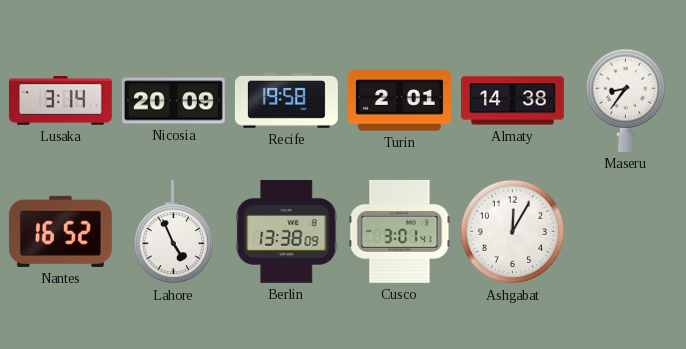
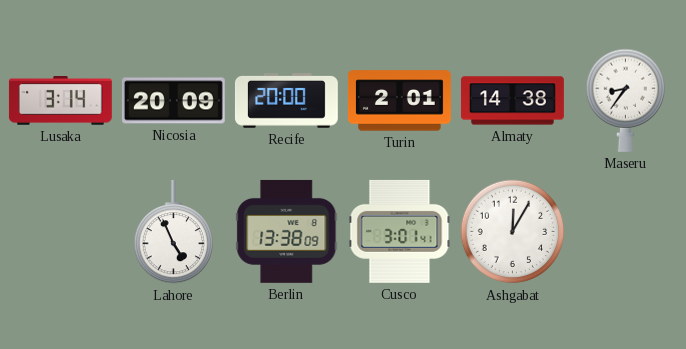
Recife: 19:58 -> 20:00
Nantes: 16:52 -> none
